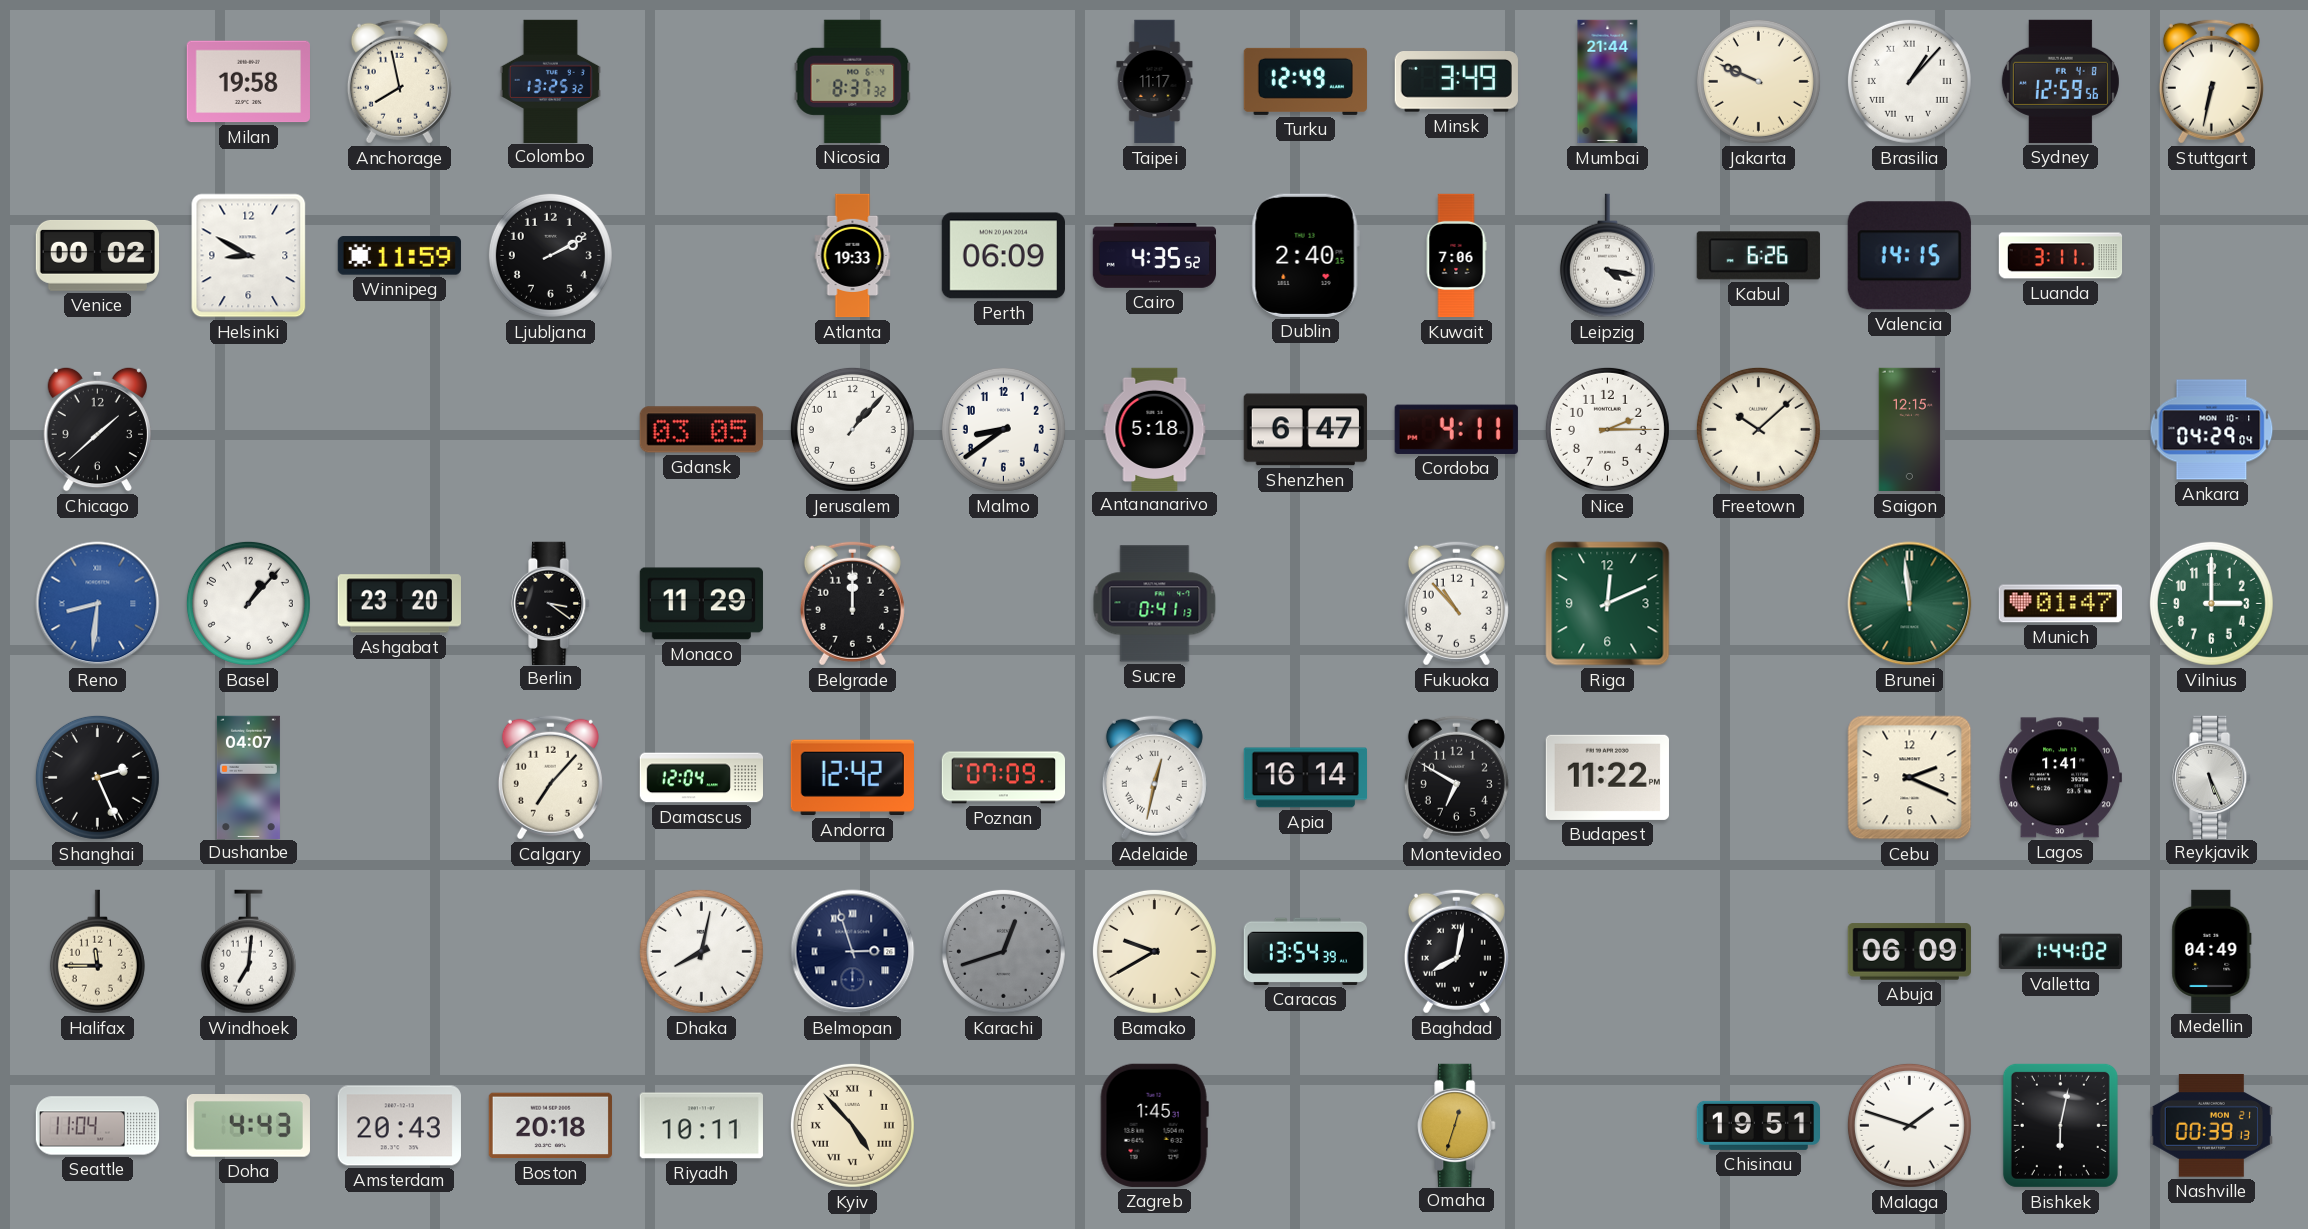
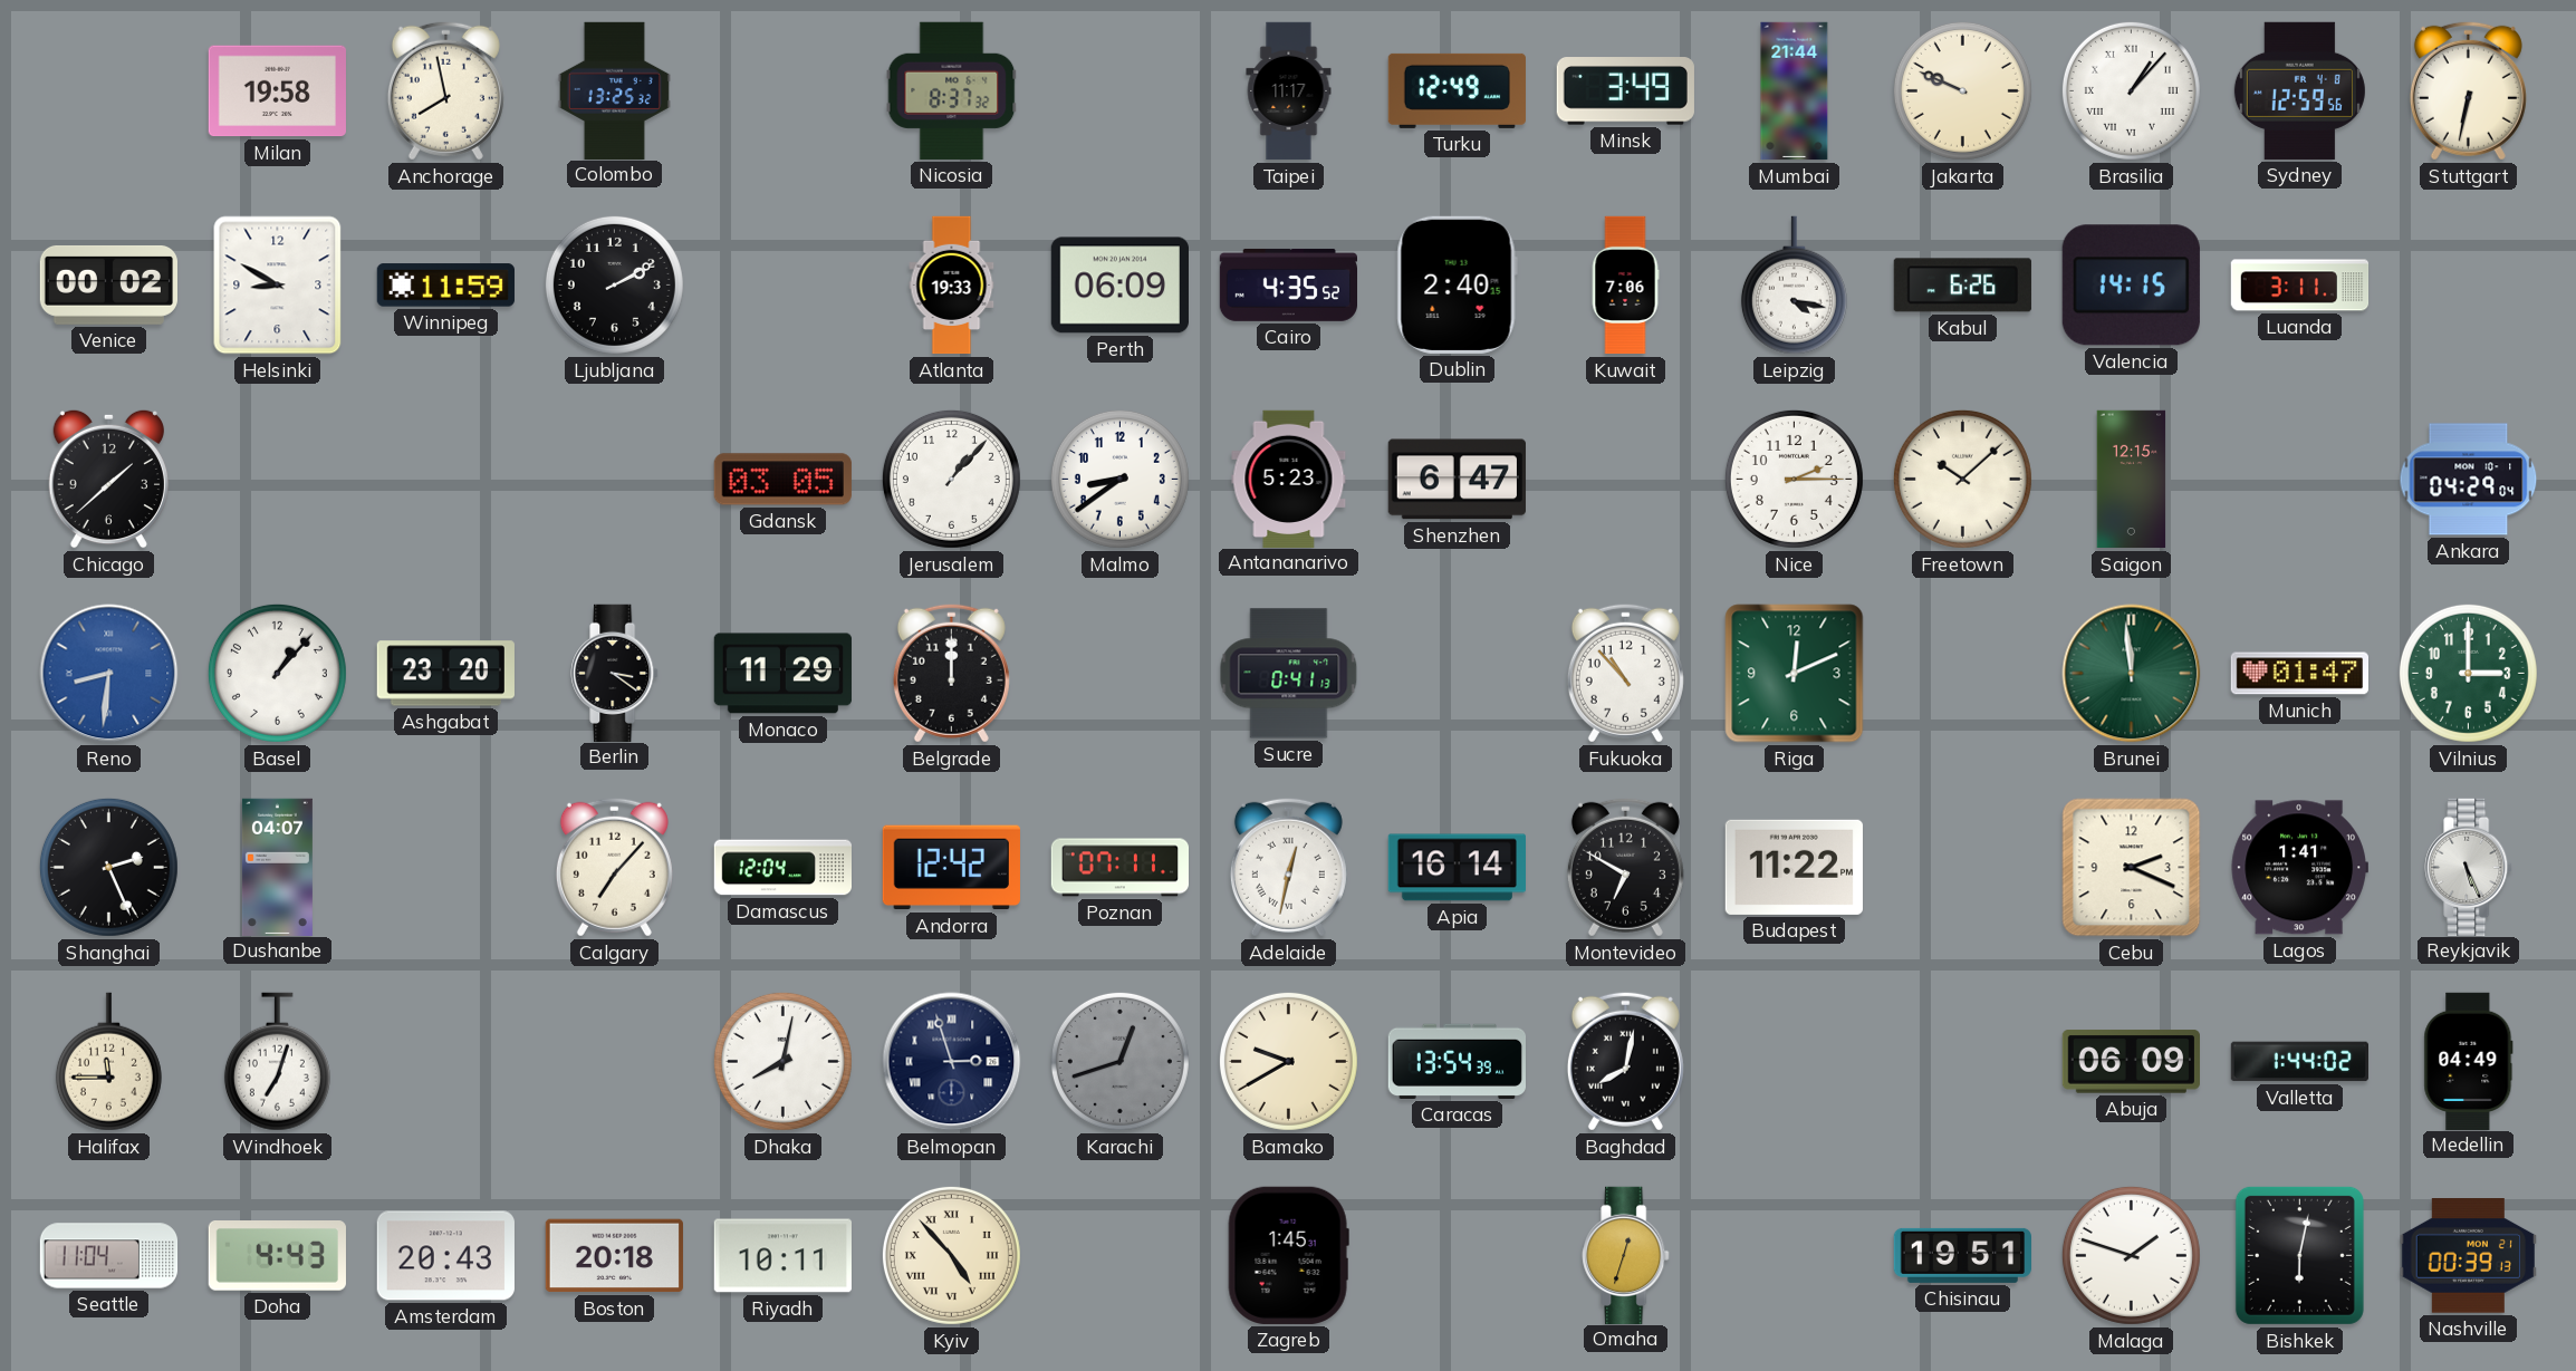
Antananarivo: 5:18 -> 5:23
Cordoba: 4:11 -> none
Poznan: 07:09 -> 07:11
Windhoek: 7:01 -> 7:03
